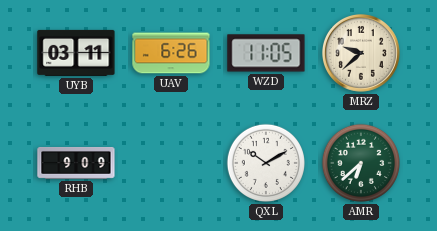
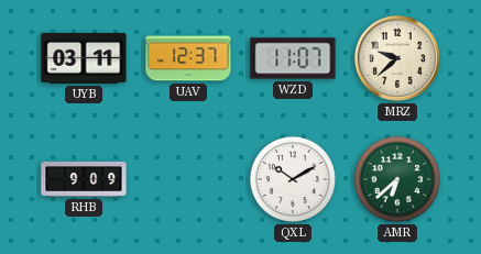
UAV: 6:26 -> 12:37
WZD: 11:05 -> 11:07
